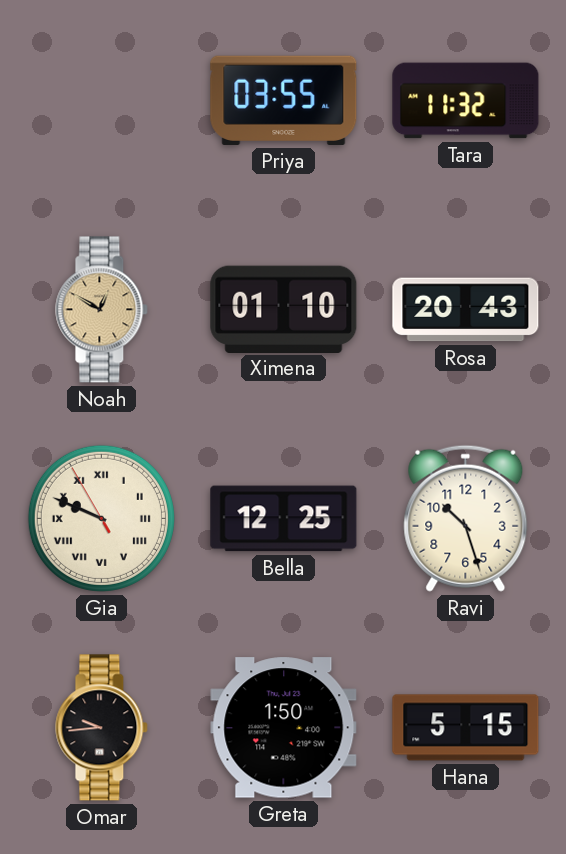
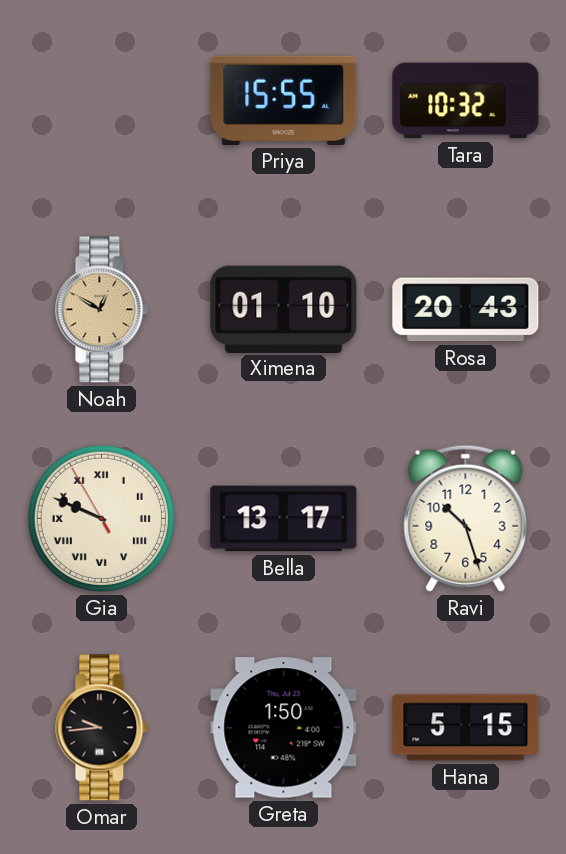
Priya: 03:55 -> 15:55
Tara: 11:32 -> 10:32
Bella: 12:25 -> 13:17
